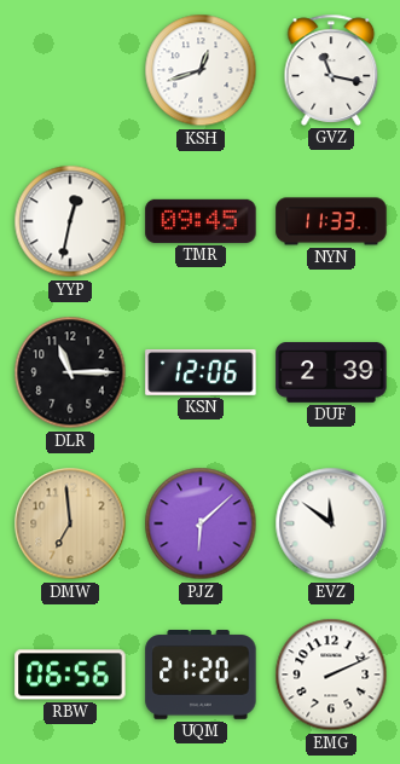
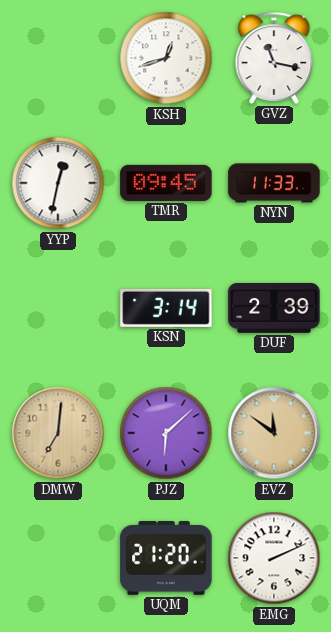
DLR: 11:15 -> none
KSN: 12:06 -> 3:14
DMW: 6:59 -> 7:01
EVZ dial: white -> champagne
RBW: 06:56 -> none
